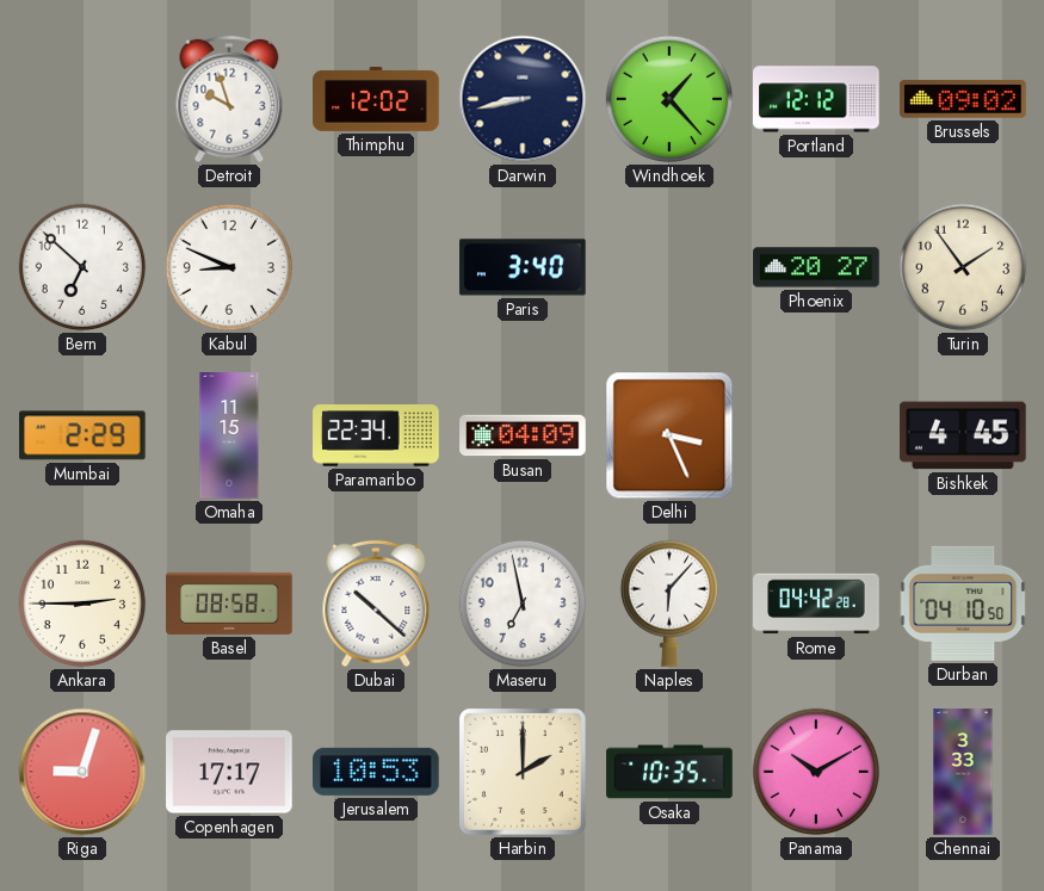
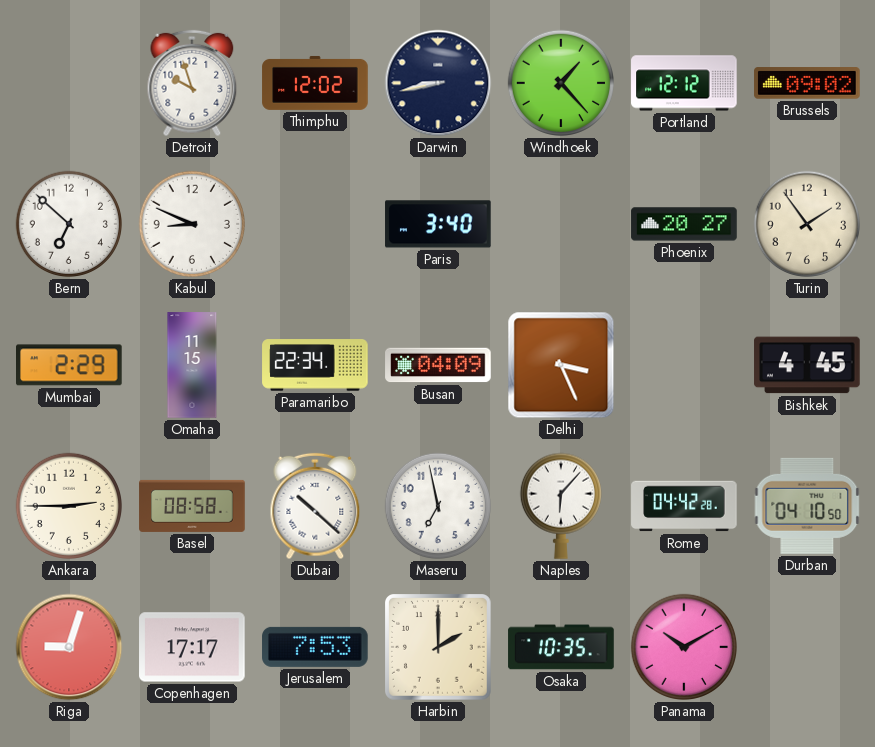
Jerusalem: 10:53 -> 7:53
Chennai: 3:33 -> none
